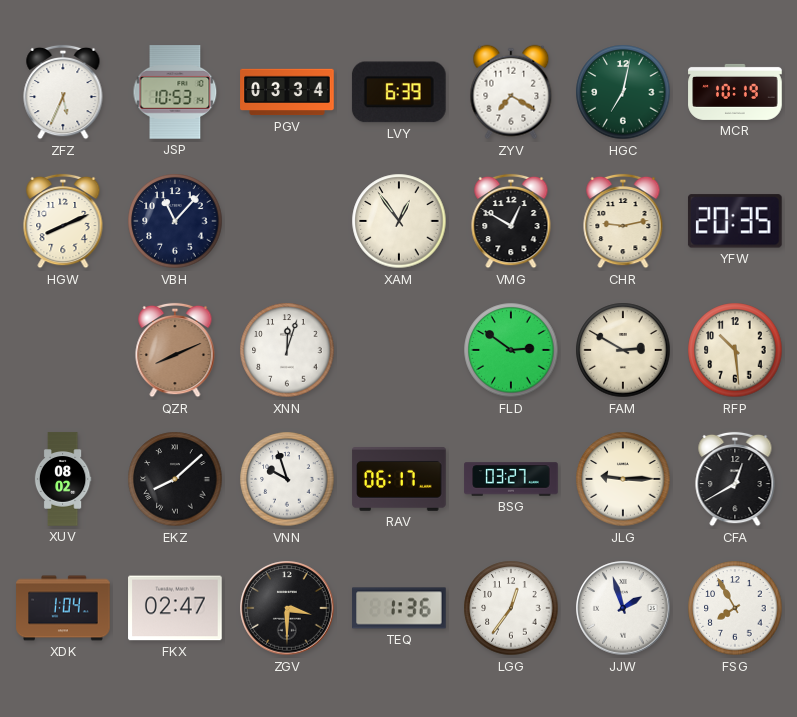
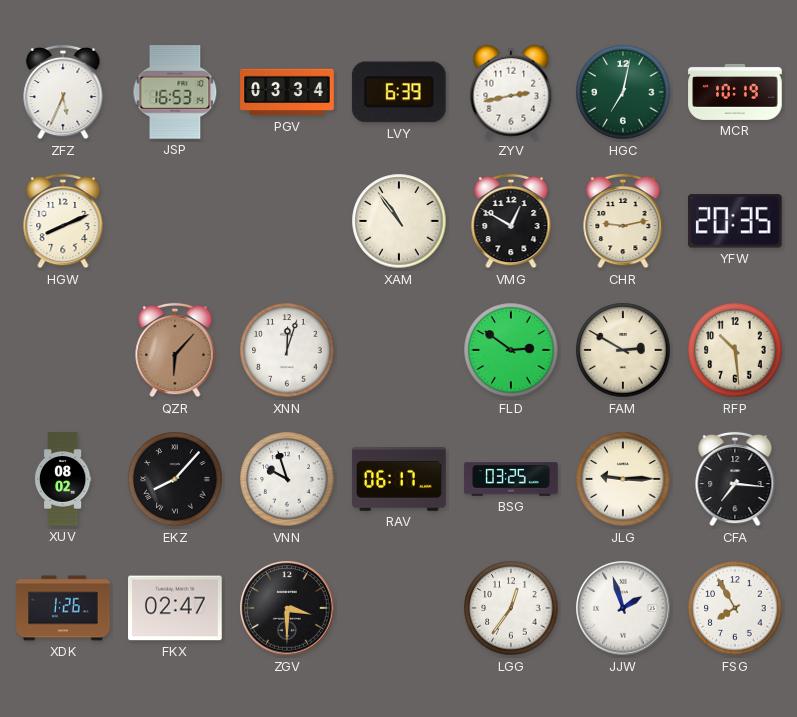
JSP: 10:53 -> 16:53
ZYV: 7:20 -> 2:43
VBH: 11:07 -> none
XAM: 12:54 -> 10:54
QZR: 8:11 -> 6:07
EKZ: 8:08 -> 8:07
BSG: 03:27 -> 03:25
CFA: 12:40 -> 7:16
XDK: 1:04 -> 1:26
TEQ: 1:36 -> none
